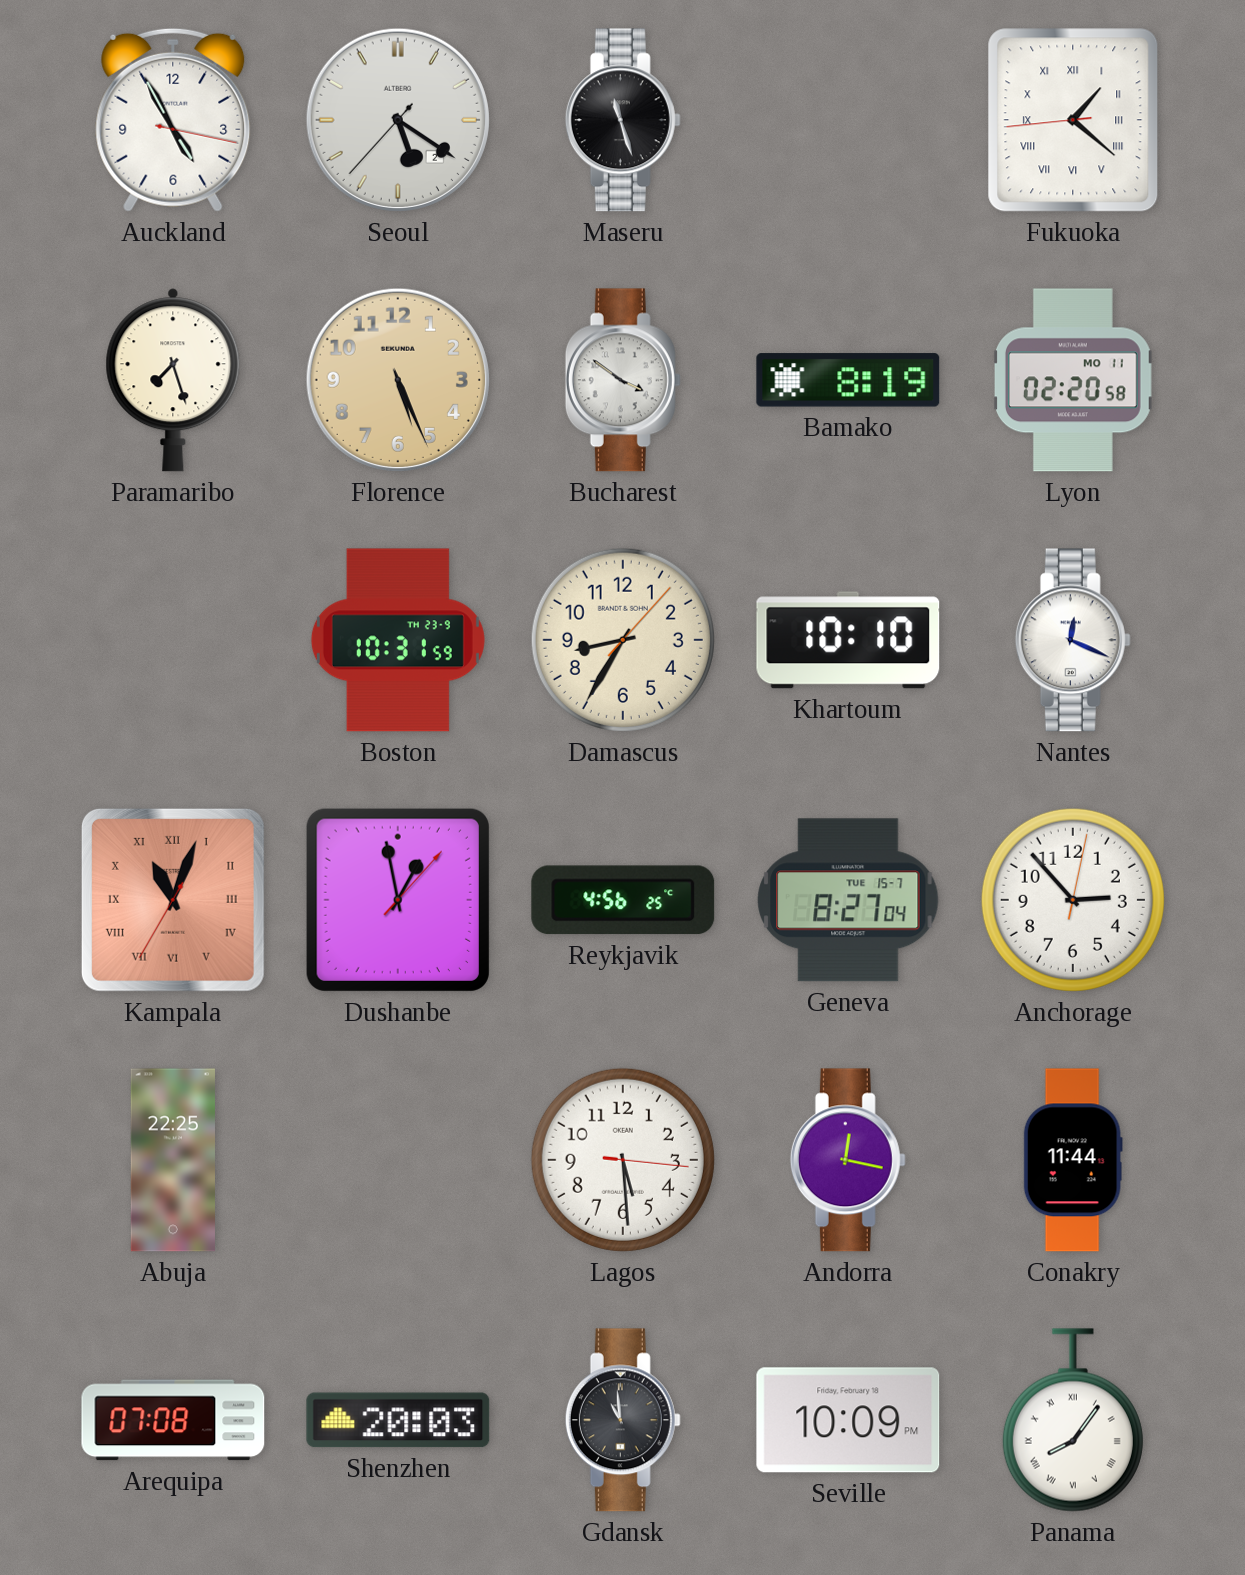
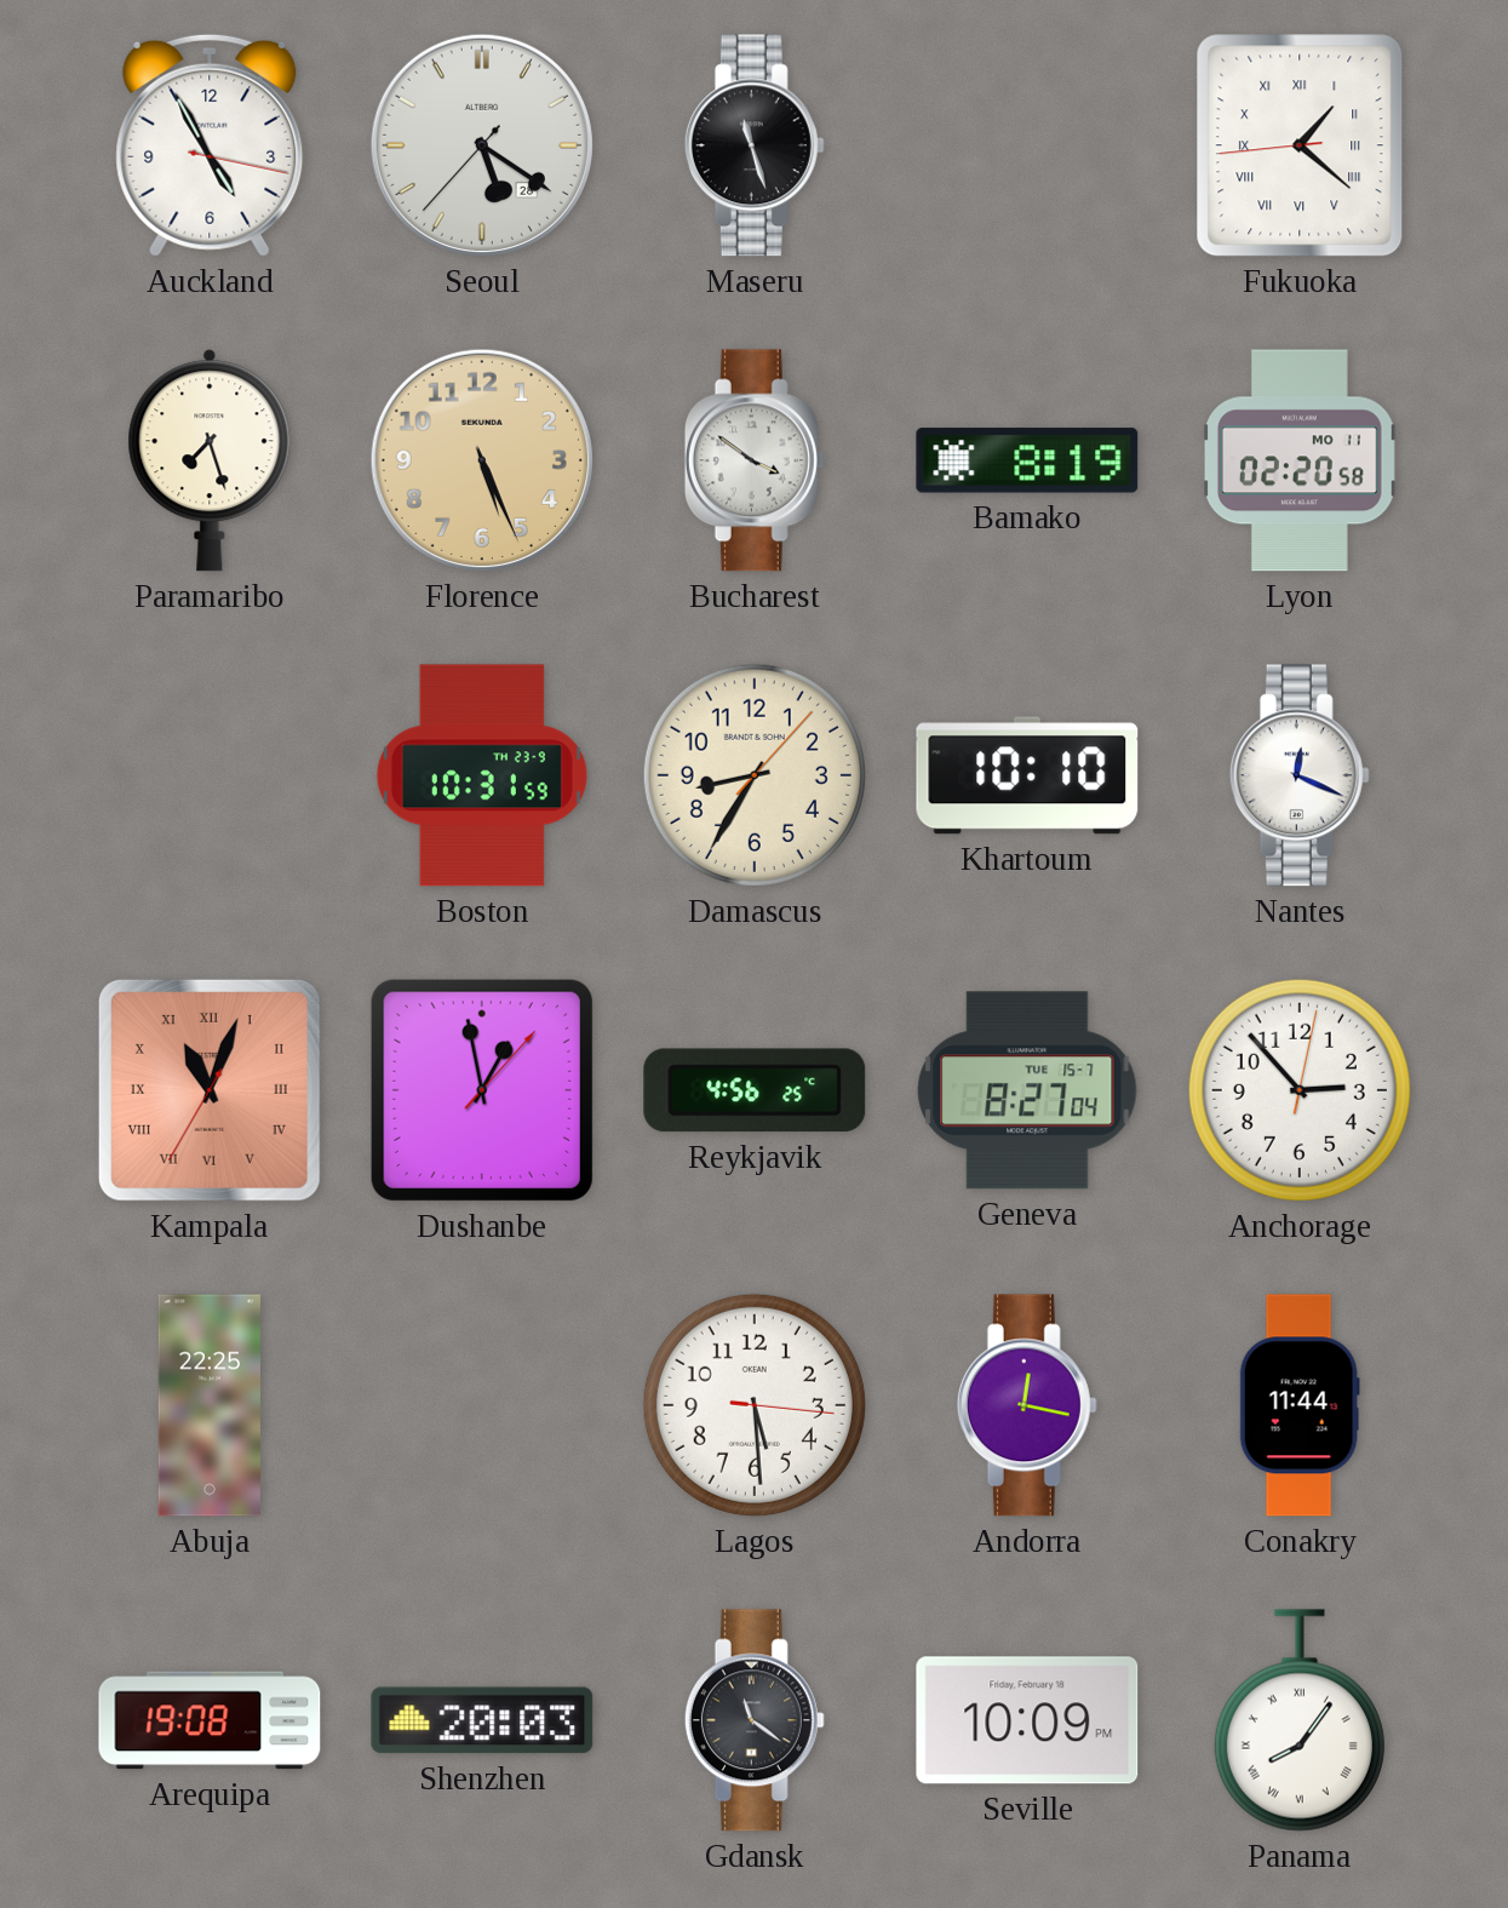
Seoul date: 2 -> 28
Arequipa: 07:08 -> 19:08
Gdansk: 10:59 -> 11:21
